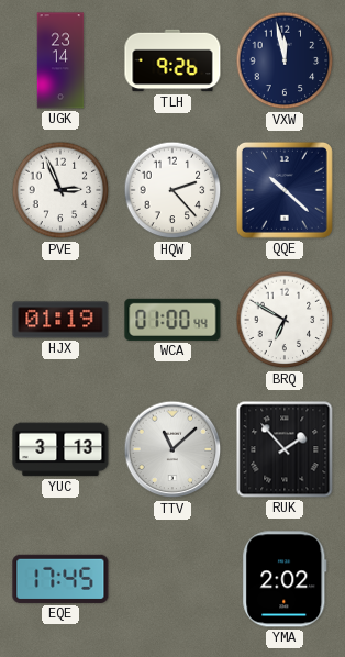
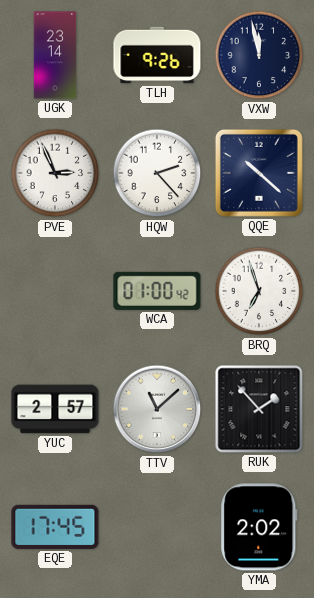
HJX: 01:19 -> none
WCA: 01:00:44 -> 01:00:42
BRQ: 6:50 -> 6:57
YUC: 3:13 -> 2:57
